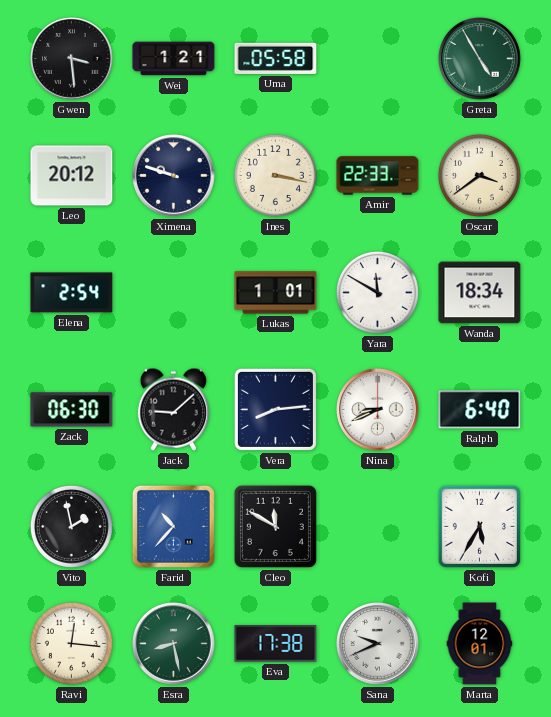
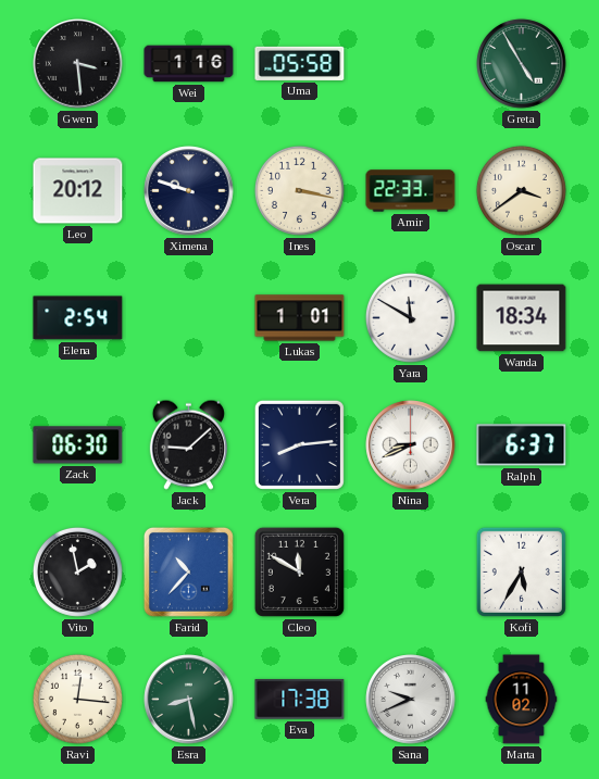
Wei: 1:21 -> 1:16
Ralph: 6:40 -> 6:37
Marta: 12:01 -> 11:02
